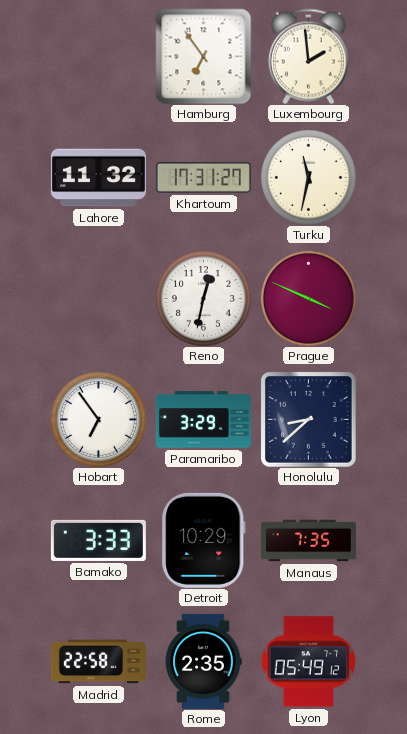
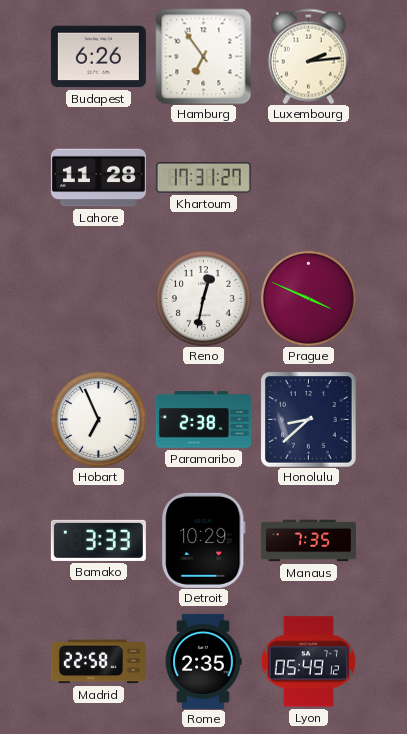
Budapest: none -> 6:26
Luxembourg: 1:59 -> 2:14
Lahore: 11:32 -> 11:28
Turku: 11:32 -> none
Hobart: 6:54 -> 6:56
Paramaribo: 3:29 -> 2:38
